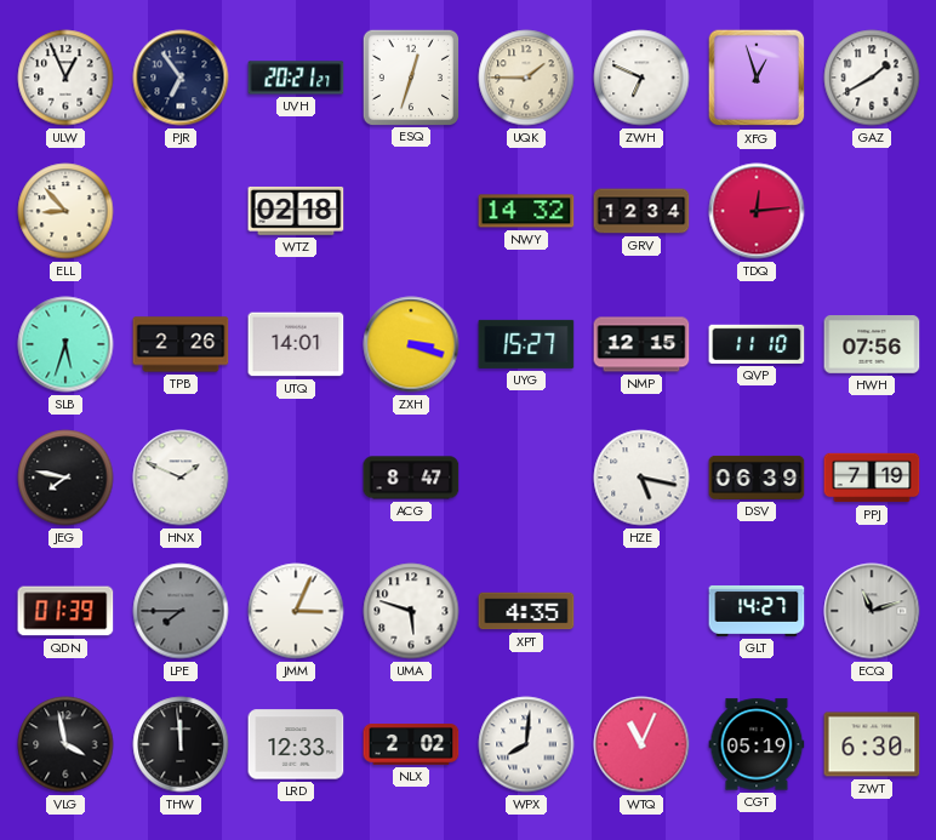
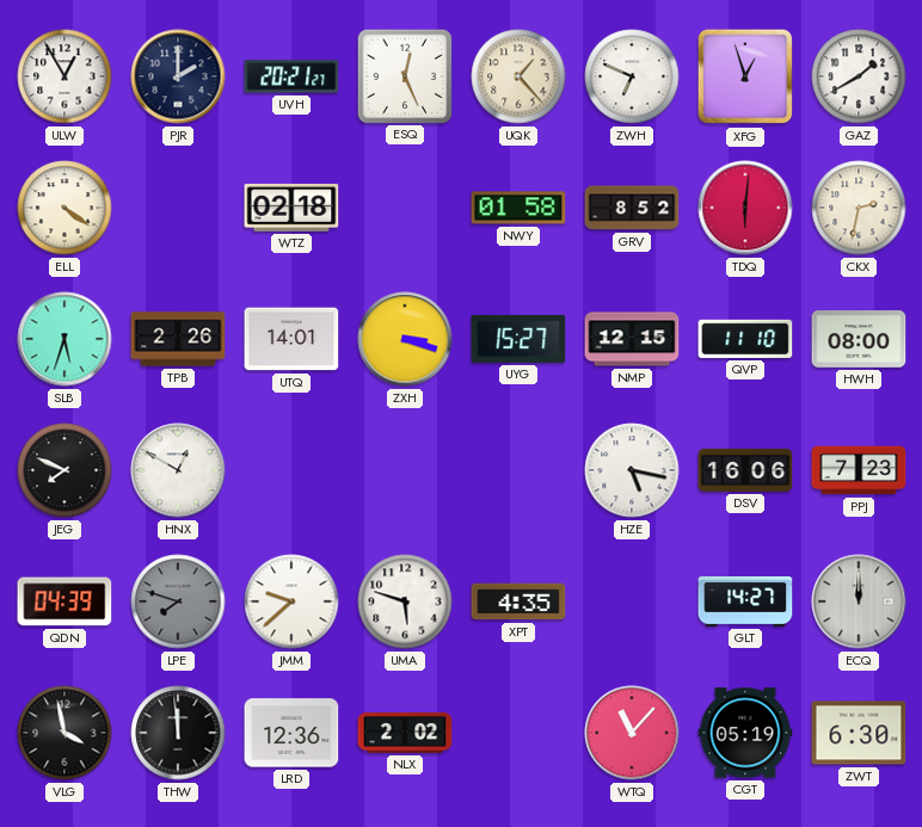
ULW: 12:56 -> 12:55
PJR: 6:54 -> 2:00
ESQ: 12:33 -> 12:26
UQK: 1:45 -> 1:23
ELL: 8:53 -> 4:21
NWY: 14:32 -> 01:58
GRV: 12:34 -> 8:52
TDQ: 12:14 -> 6:01
CKX: none -> 2:32
HWH: 07:56 -> 08:00
JEG: 7:47 -> 7:49
HNX: 1:49 -> 12:50
ACG: 8:47 -> none
DSV: 06:39 -> 16:06
PPJ: 7:19 -> 7:23
QDN: 01:39 -> 04:39
LPE: 7:45 -> 7:48
JMM: 3:04 -> 9:38
ECQ: 11:12 -> 12:00
LRD: 12:33 -> 12:36
WPX: 8:01 -> none
WTQ: 11:04 -> 11:07
